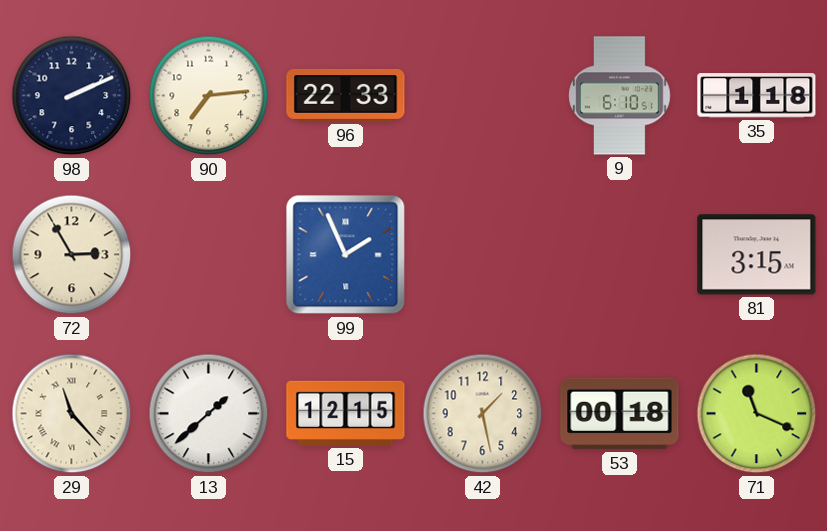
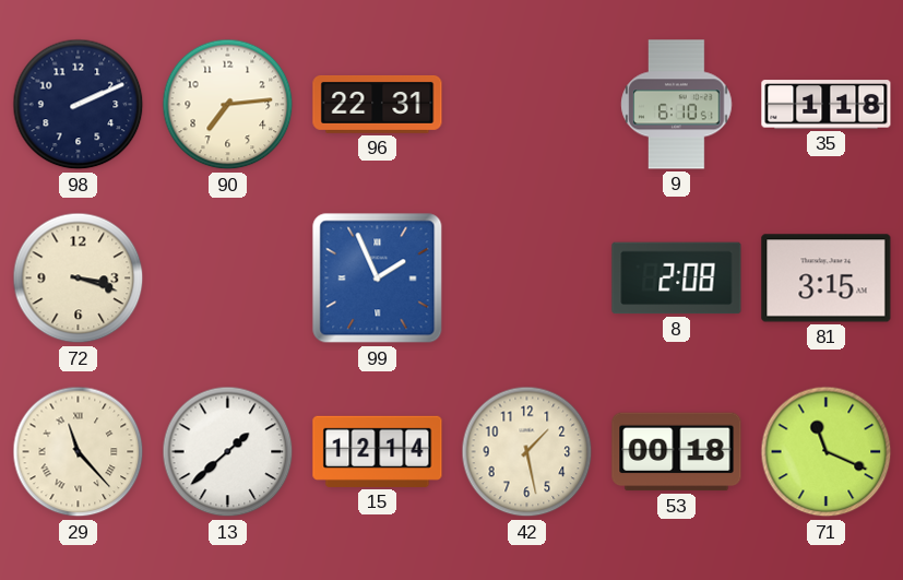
96: 22:33 -> 22:31
72: 2:55 -> 3:18
8: none -> 2:08
15: 12:15 -> 12:14
